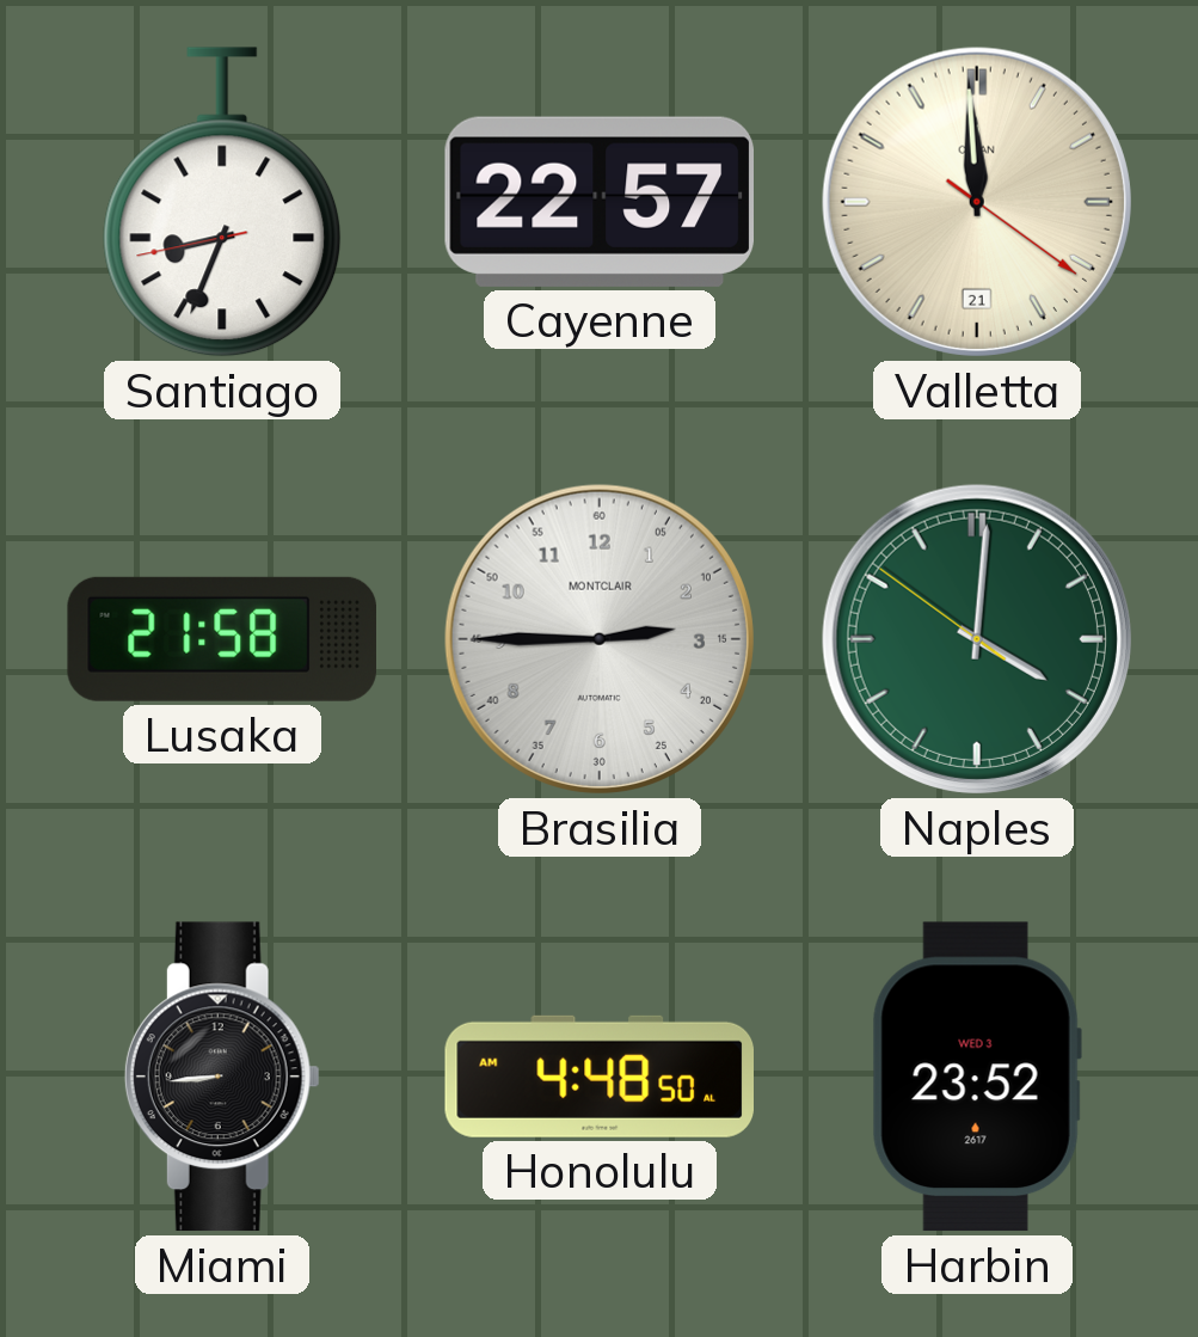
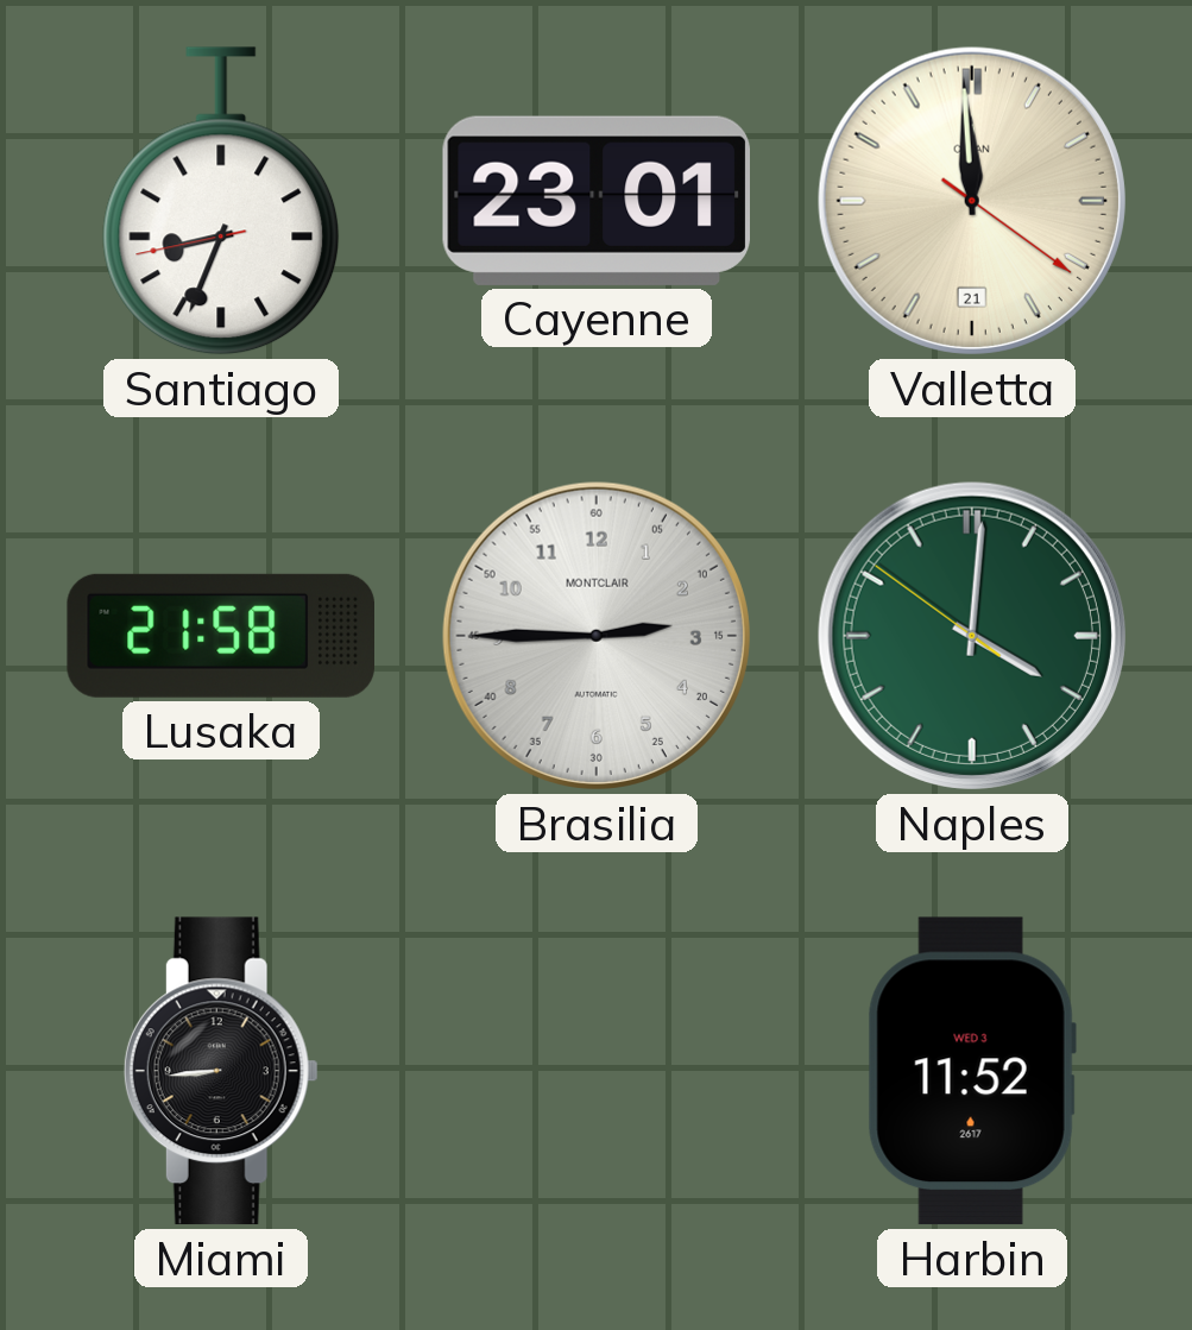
Cayenne: 22:57 -> 23:01
Honolulu: 4:48 -> none
Harbin: 23:52 -> 11:52
